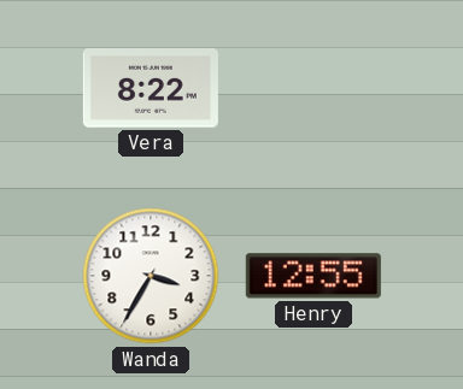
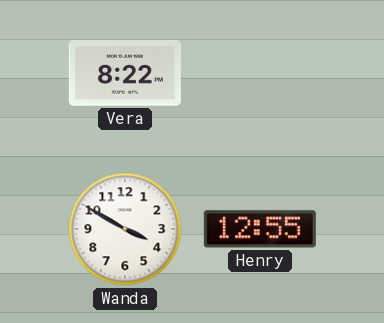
Wanda: 3:35 -> 3:50
